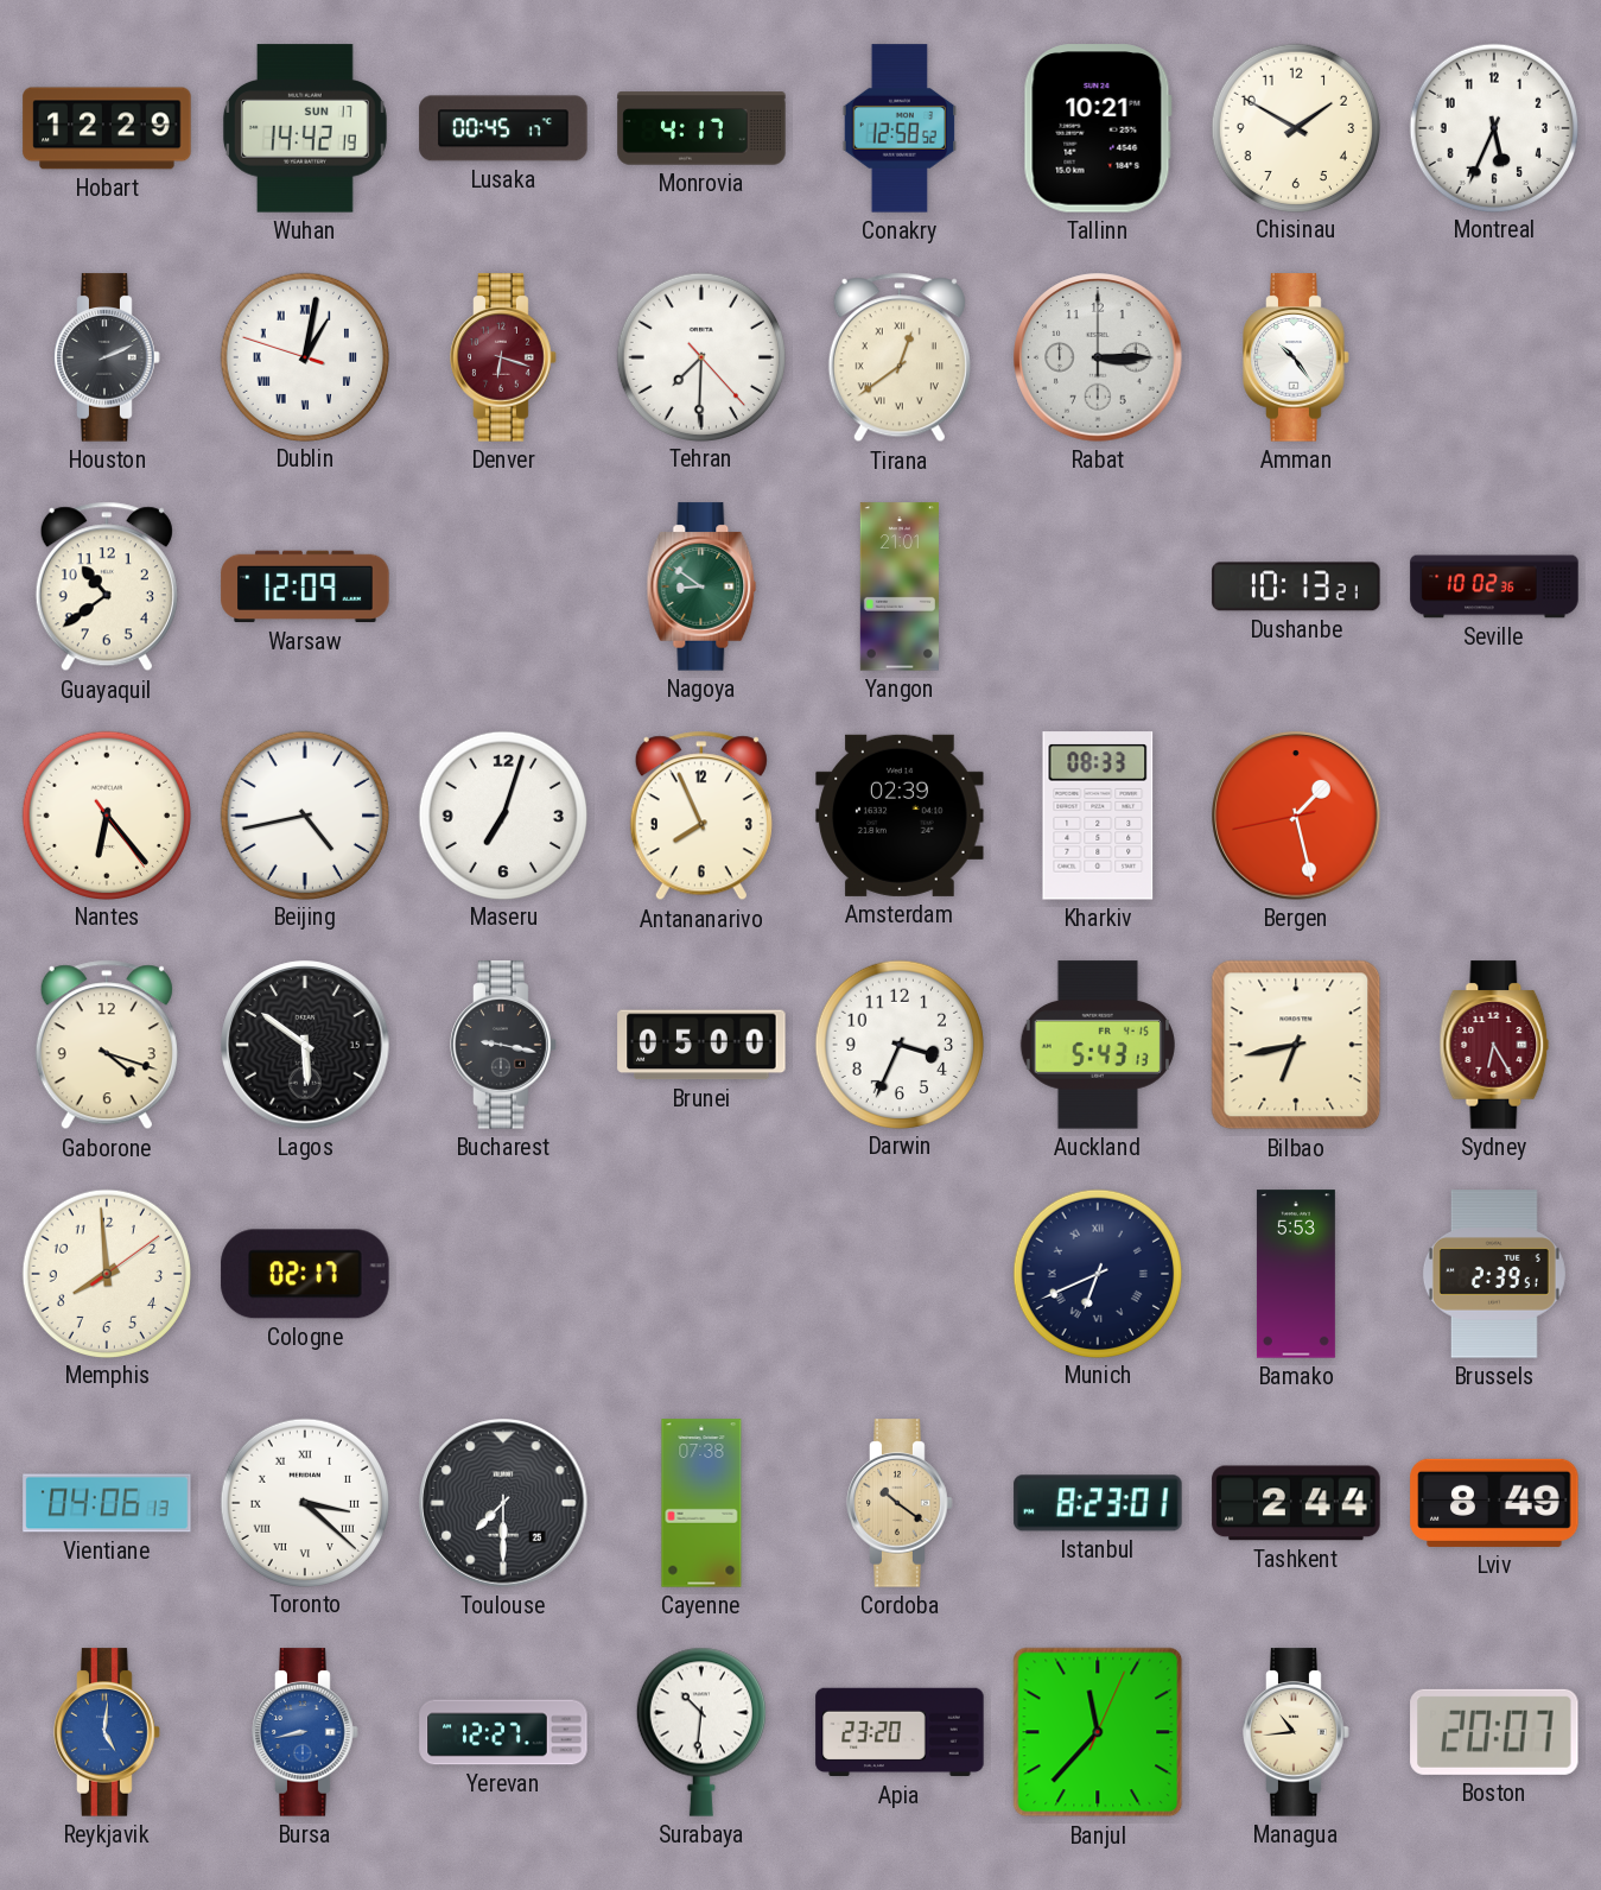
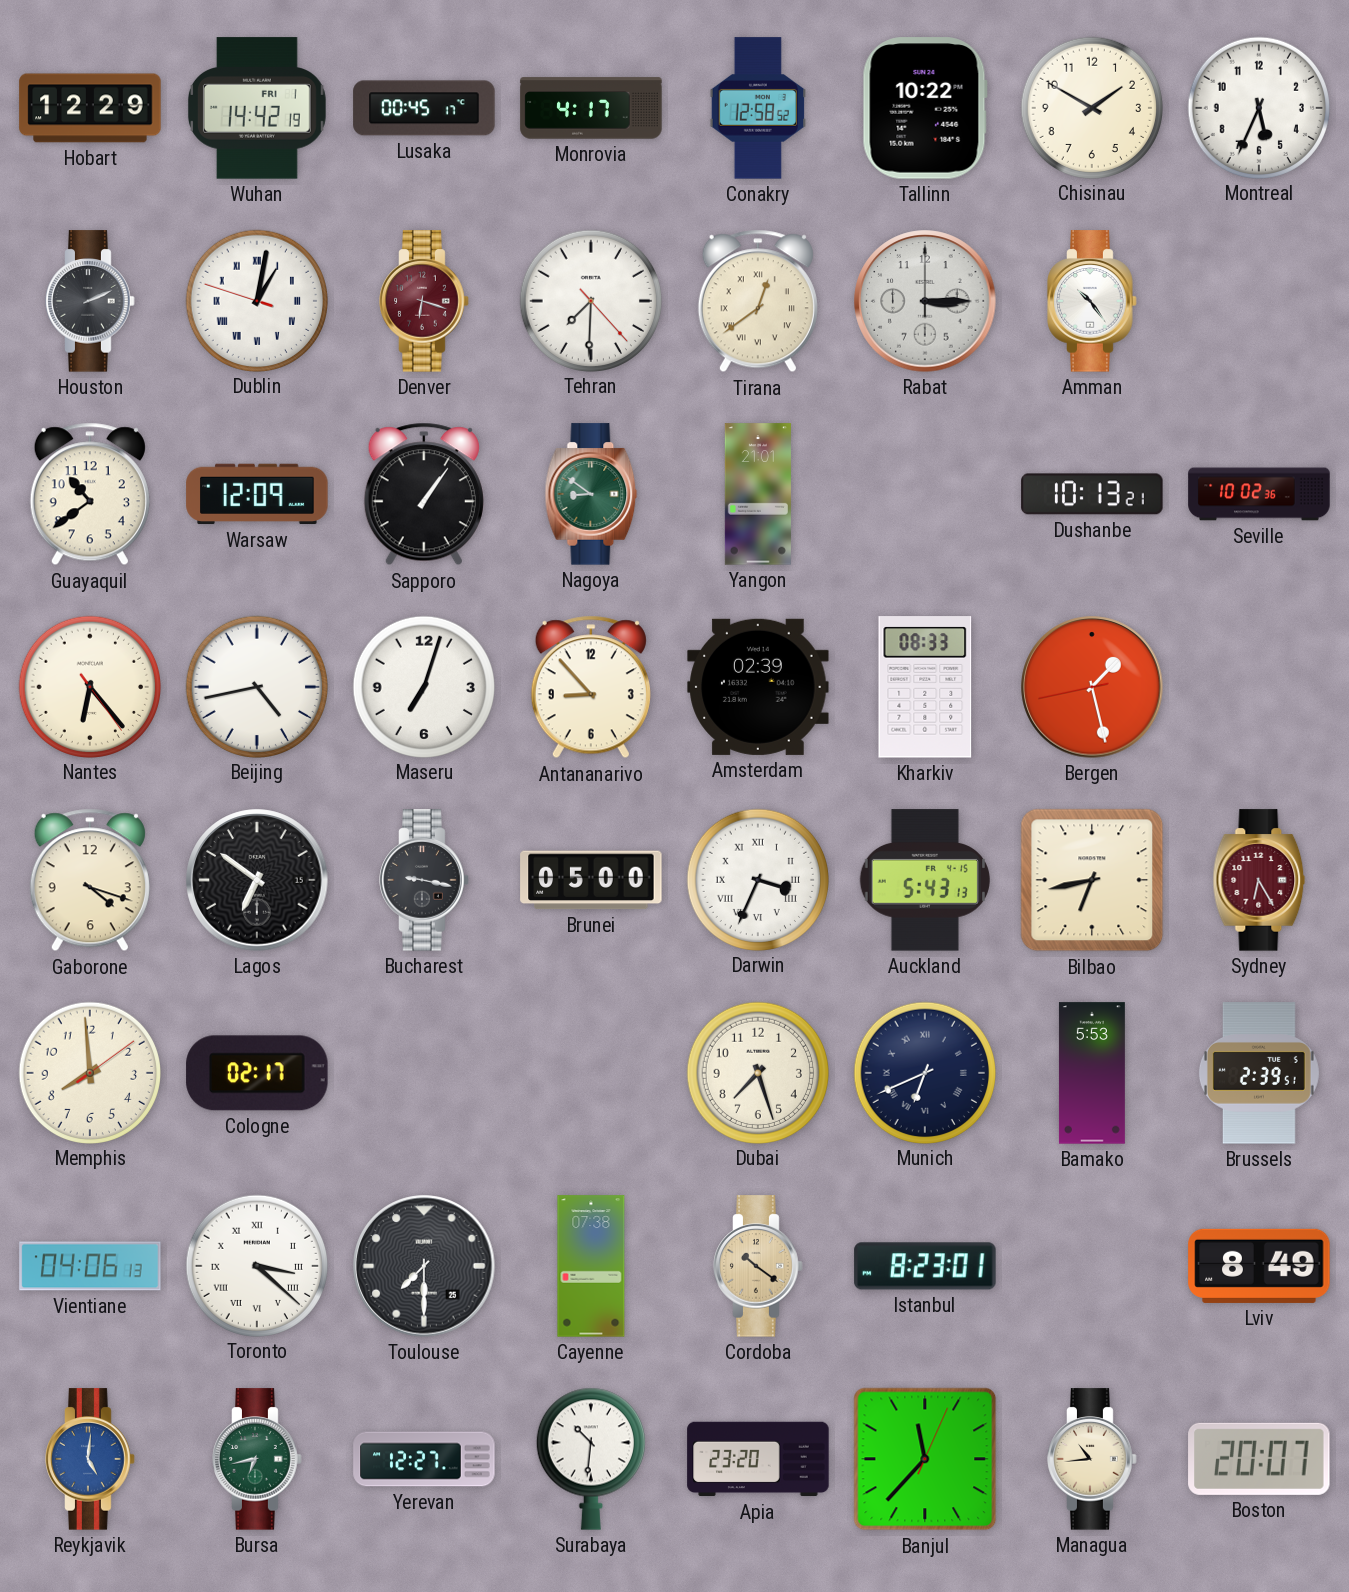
Wuhan date: SUN 17 -> FRI 1
Tallinn: 10:21 -> 10:22
Sapporo: none -> 1:06
Antananarivo: 7:56 -> 8:53
Lagos: 5:51 -> 6:51
Darwin numerals: Arabic -> Roman
Dubai: none -> 7:27
Tashkent: 2:44 -> none
Bursa: 8:43 -> 6:43
Bursa dial: blue -> green
